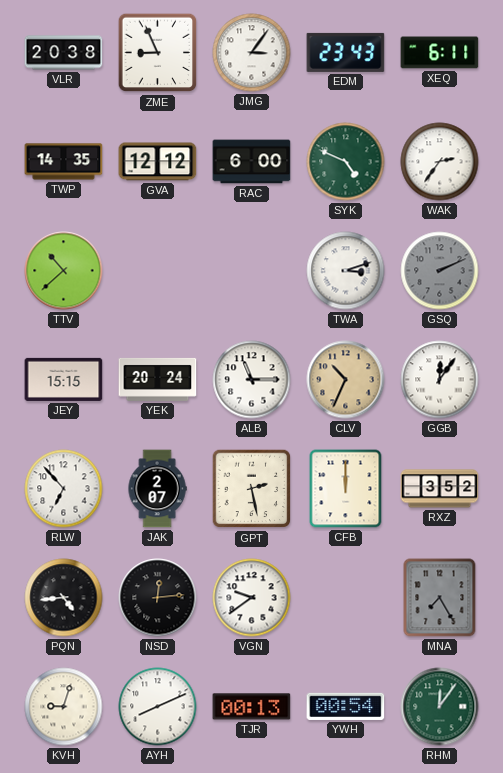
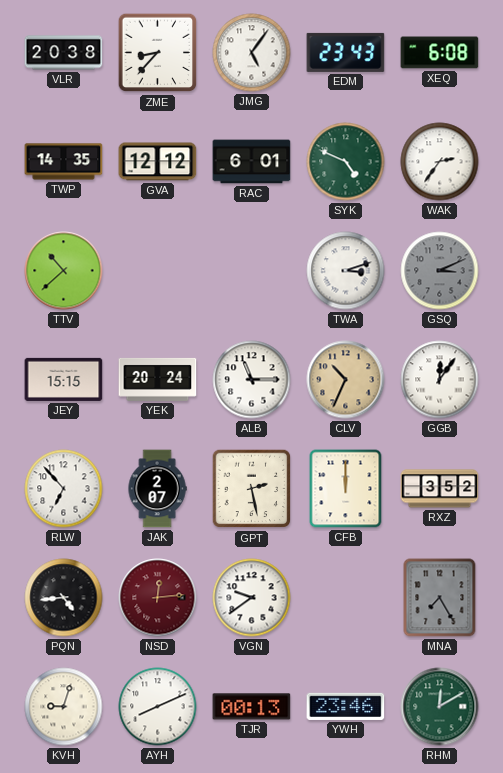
ZME: 8:56 -> 8:37
JMG: 3:06 -> 5:06
XEQ: 6:11 -> 6:08
RAC: 6:00 -> 6:01
GSQ: 2:11 -> 3:11
NSD dial: black -> burgundy
YWH: 00:54 -> 23:46
RHM: 12:06 -> 12:10
